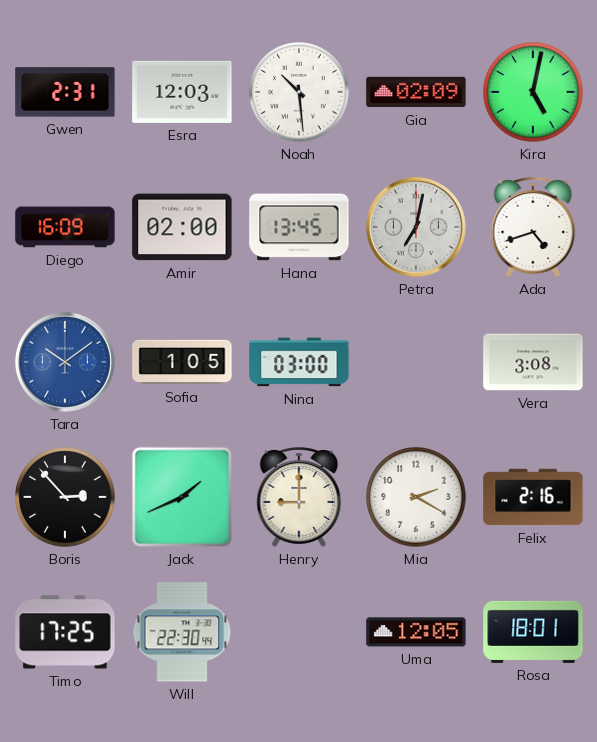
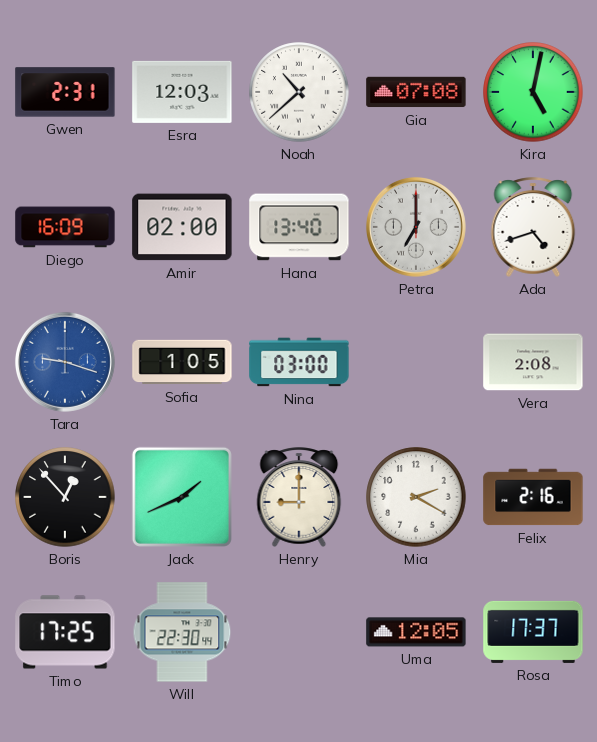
Noah: 10:29 -> 10:38
Gia: 02:09 -> 07:08
Hana: 13:45 -> 13:40
Petra: 7:02 -> 7:00
Tara: 10:09 -> 9:18
Vera: 3:08 -> 2:08
Boris: 2:53 -> 12:53
Rosa: 18:01 -> 17:37
